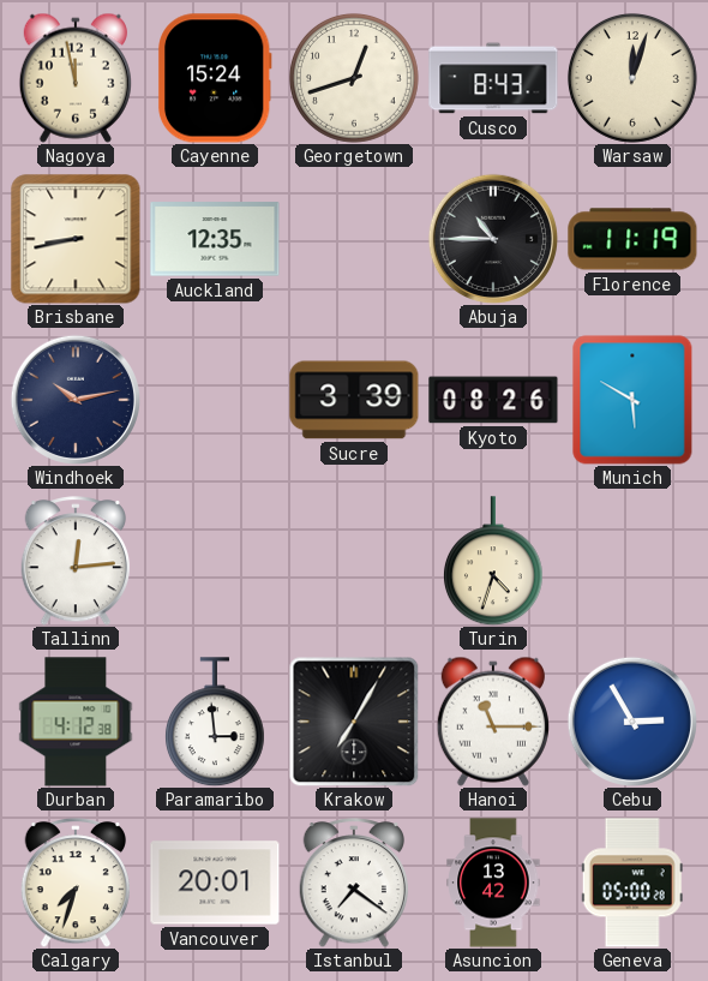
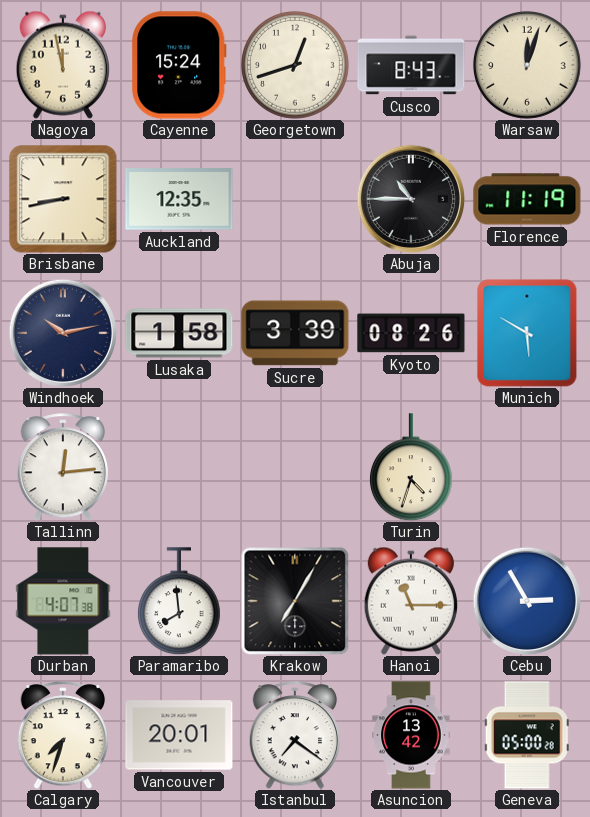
Lusaka: none -> 1:58
Durban: 4:12 -> 4:07
Paramaribo: 2:59 -> 7:59
